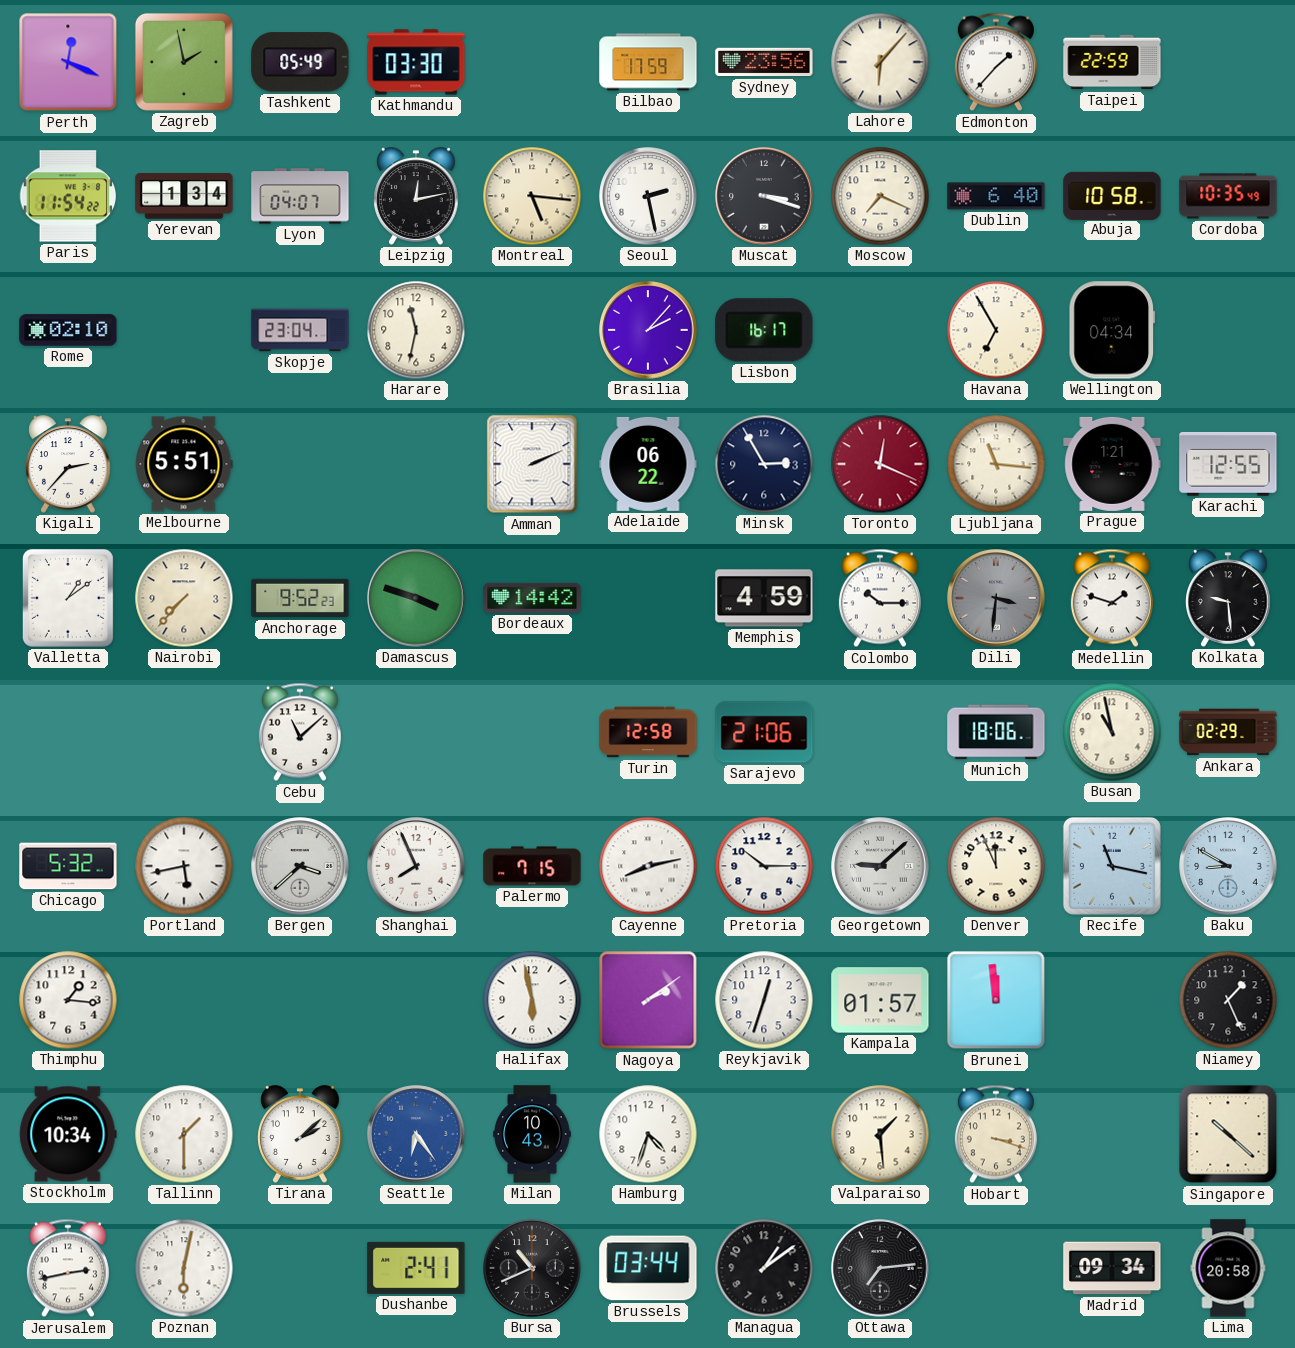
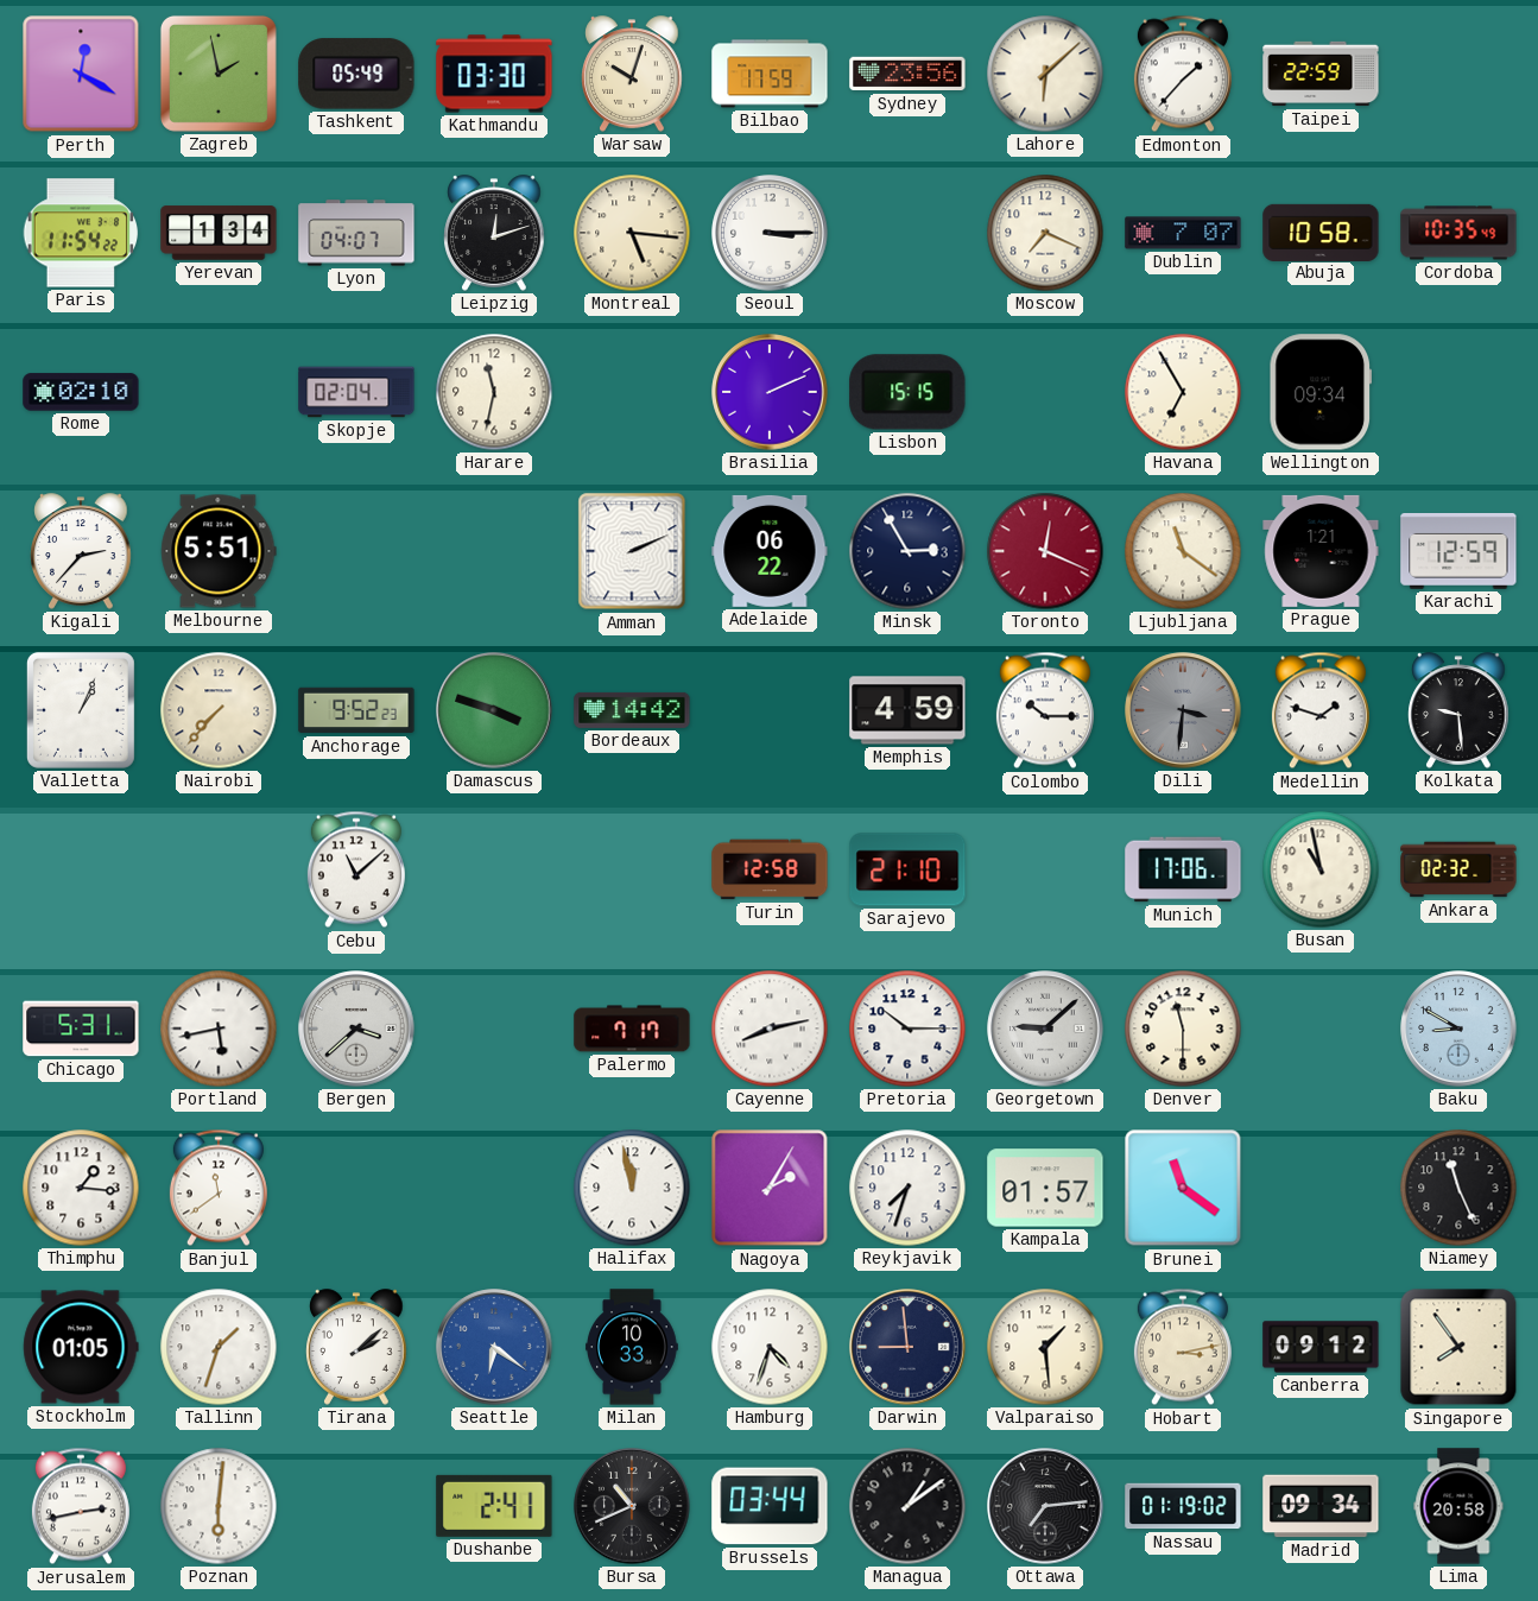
Perth: 12:19 -> 12:20
Warsaw: none -> 10:03
Lahore: 6:07 -> 6:08
Leipzig: 12:13 -> 12:12
Seoul: 2:28 -> 3:15
Muscat: 3:18 -> none
Dublin: 6:40 -> 7:07
Skopje: 23:04 -> 02:04
Brasilia: 2:07 -> 2:11
Lisbon: 16:17 -> 15:15
Wellington: 04:34 -> 09:34
Ljubljana: 11:16 -> 11:21
Karachi: 12:55 -> 12:59
Valletta: 1:09 -> 1:04
Sarajevo: 21:06 -> 21:10
Munich: 18:06 -> 17:06
Ankara: 02:29 -> 02:32
Chicago: 5:32 -> 5:31
Shanghai: 7:56 -> none
Palermo: 7:15 -> 7:17
Denver: 11:56 -> 11:30
Recife: 11:17 -> none
Banjul: none -> 11:39
Halifax: 5:58 -> 11:58
Nagoya: 2:09 -> 2:05
Reykjavik: 12:33 -> 7:33
Brunei: 11:59 -> 11:21
Niamey: 1:26 -> 11:26
Stockholm: 10:34 -> 01:05
Tallinn: 1:30 -> 1:33
Seattle: 6:24 -> 6:21
Milan: 10:43 -> 10:33
Darwin: none -> 8:59
Hobart: 3:18 -> 3:13
Canberra: none -> 09:12
Singapore: 10:22 -> 7:54
Poznan: 6:02 -> 6:01
Nassau: none -> 01:19
